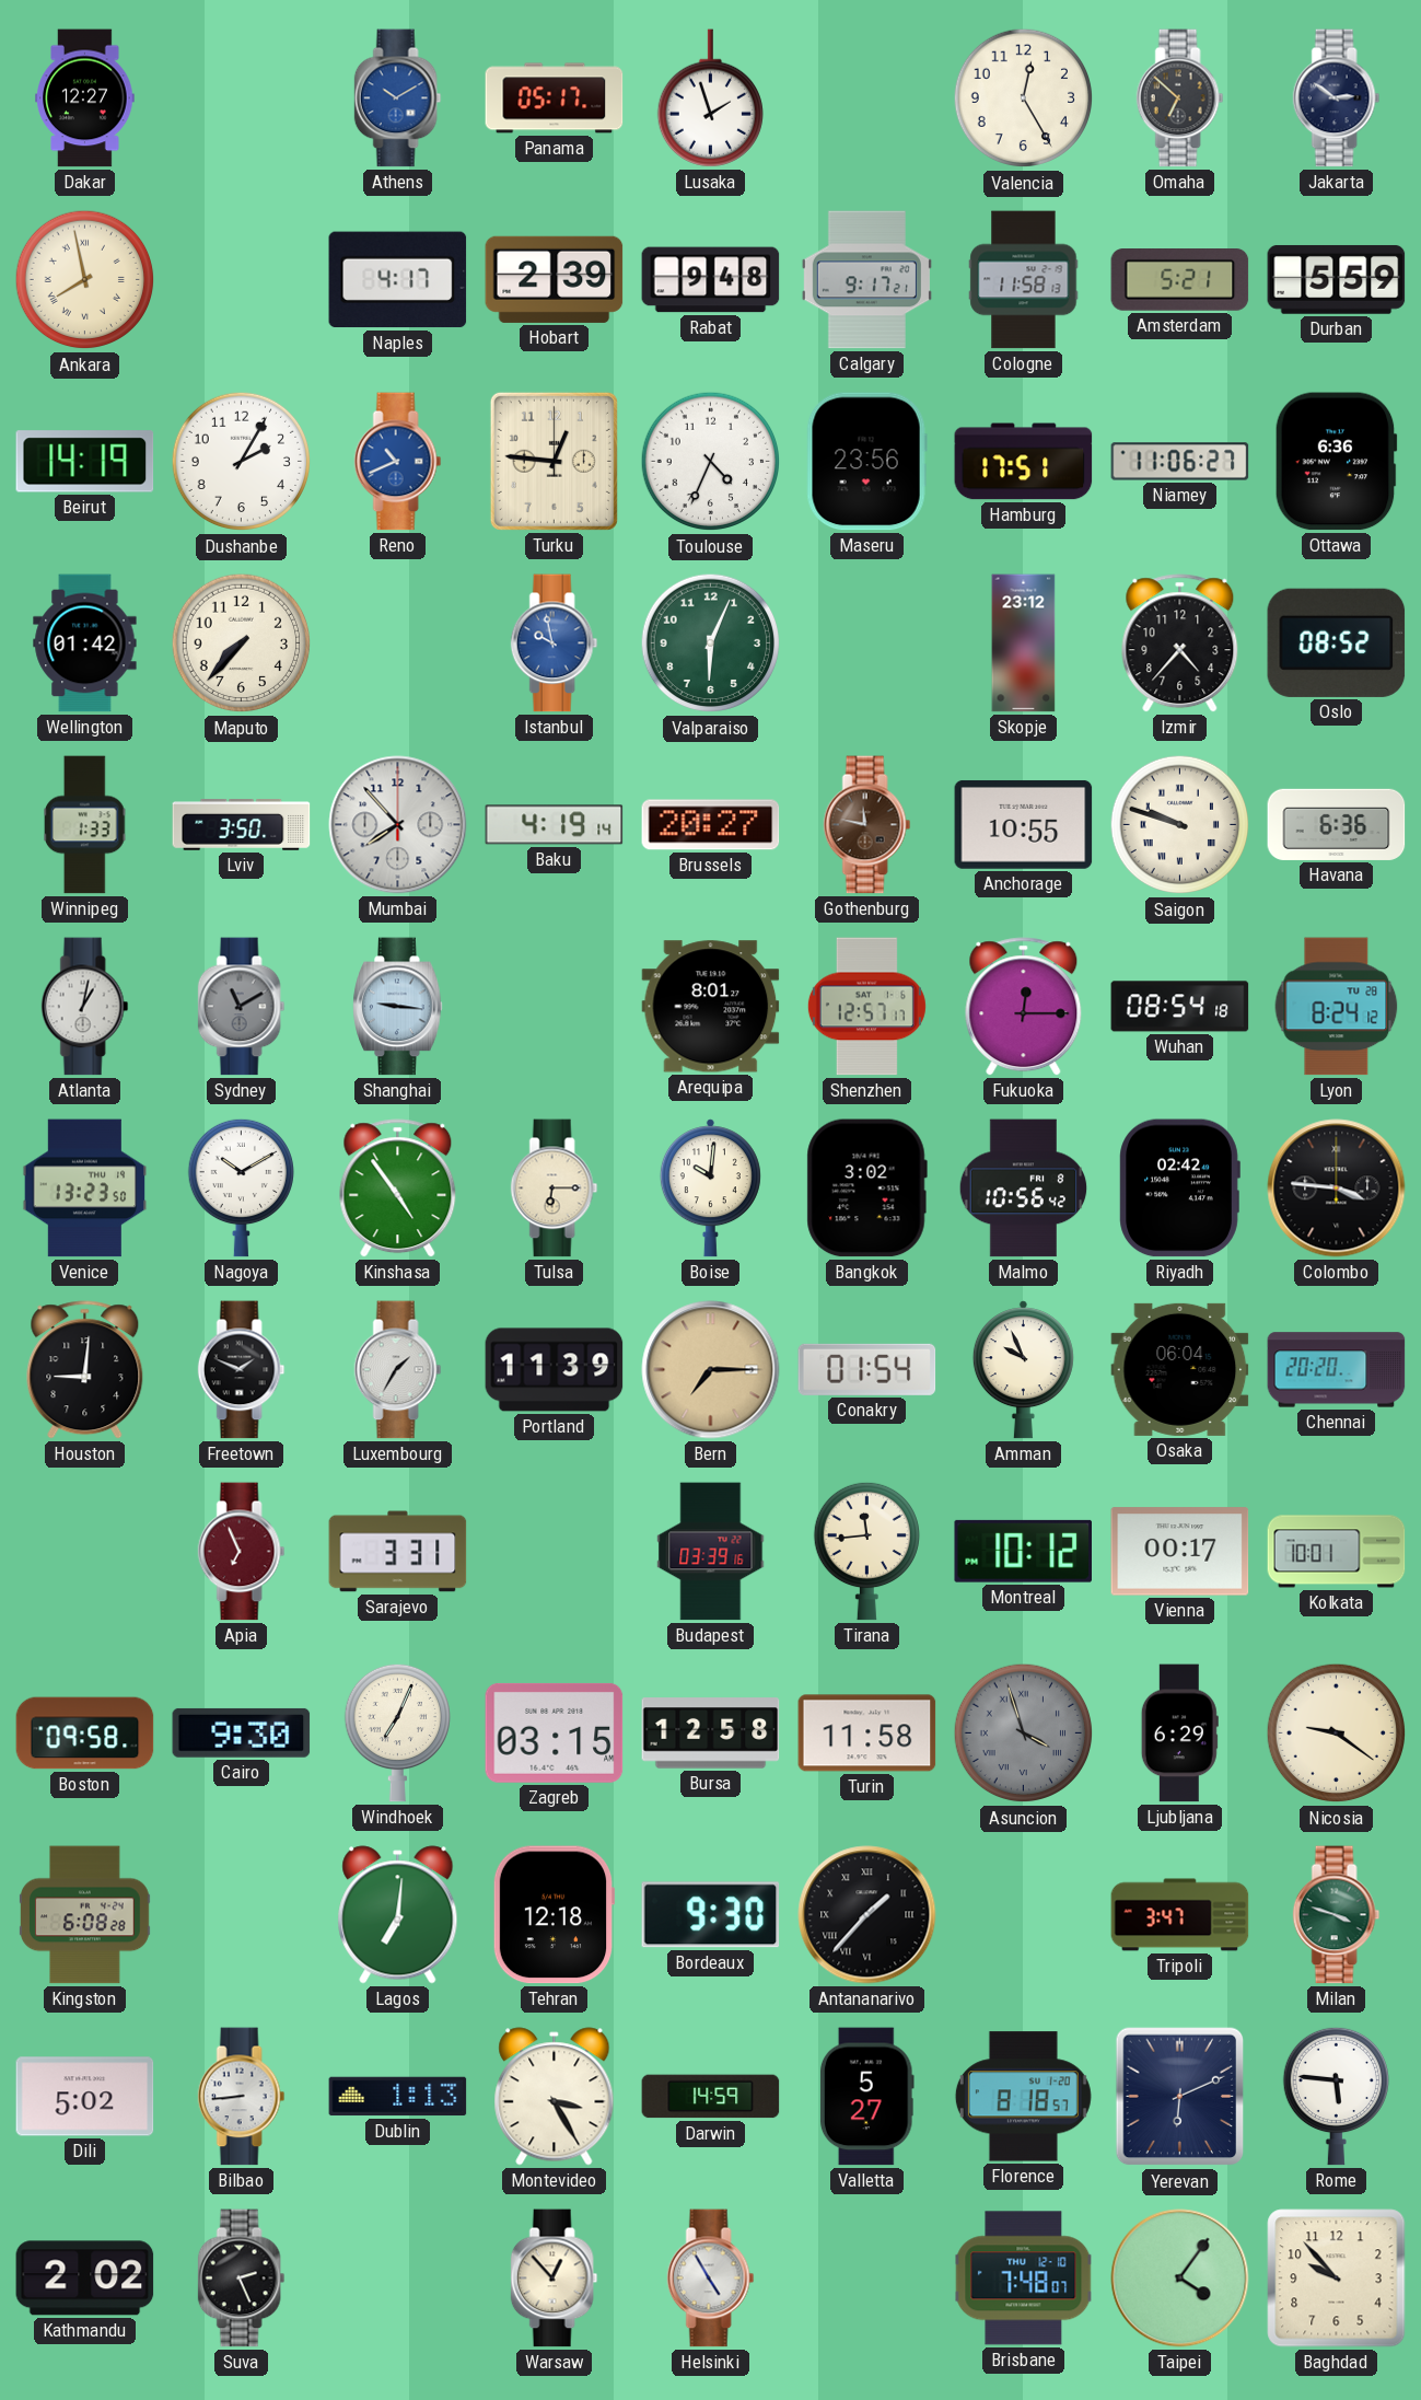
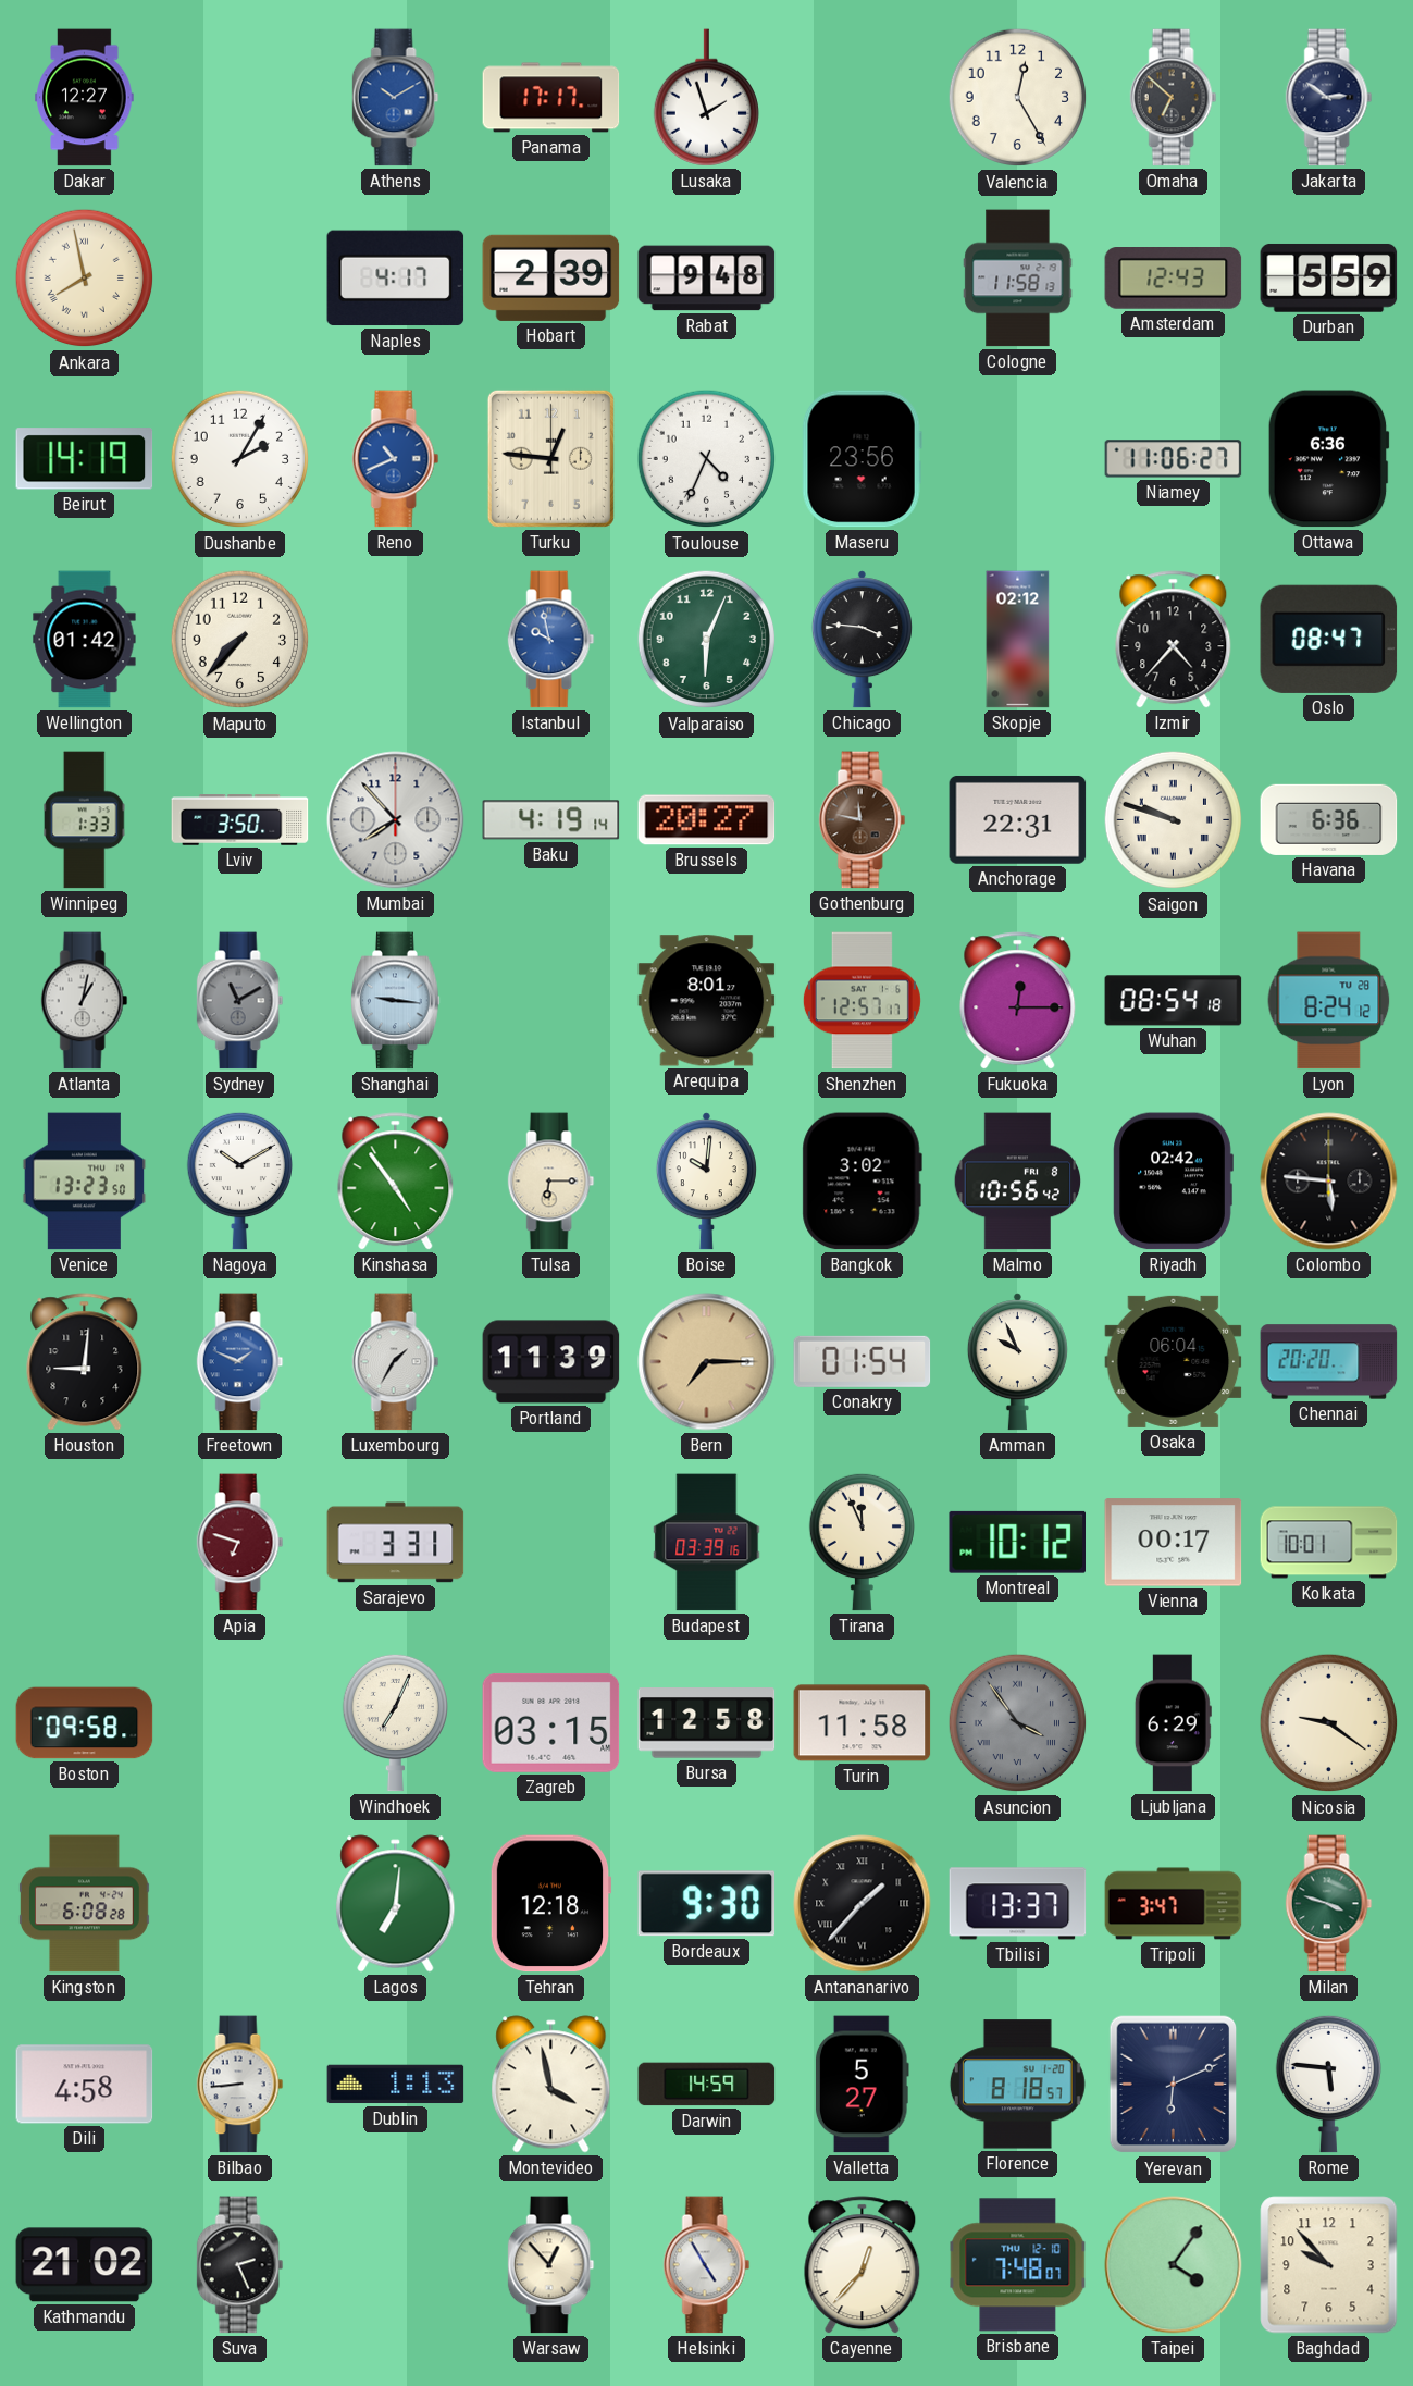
Panama: 05:17 -> 17:17
Calgary: 9:17 -> none
Amsterdam: 5:21 -> 12:43
Hamburg: 17:51 -> none
Chicago: none -> 3:46
Skopje: 23:12 -> 02:12
Oslo: 08:52 -> 08:47
Anchorage: 10:55 -> 22:31
Colombo: 3:46 -> 5:46
Freetown dial: black -> blue
Apia: 6:56 -> 6:48
Tirana: 11:44 -> 11:56
Cairo: 9:30 -> none
Asuncion: 3:57 -> 3:54
Tbilisi: none -> 13:37
Dili: 5:02 -> 4:58
Montevideo: 3:25 -> 3:58
Kathmandu: 2:02 -> 21:02
Cayenne: none -> 12:37
